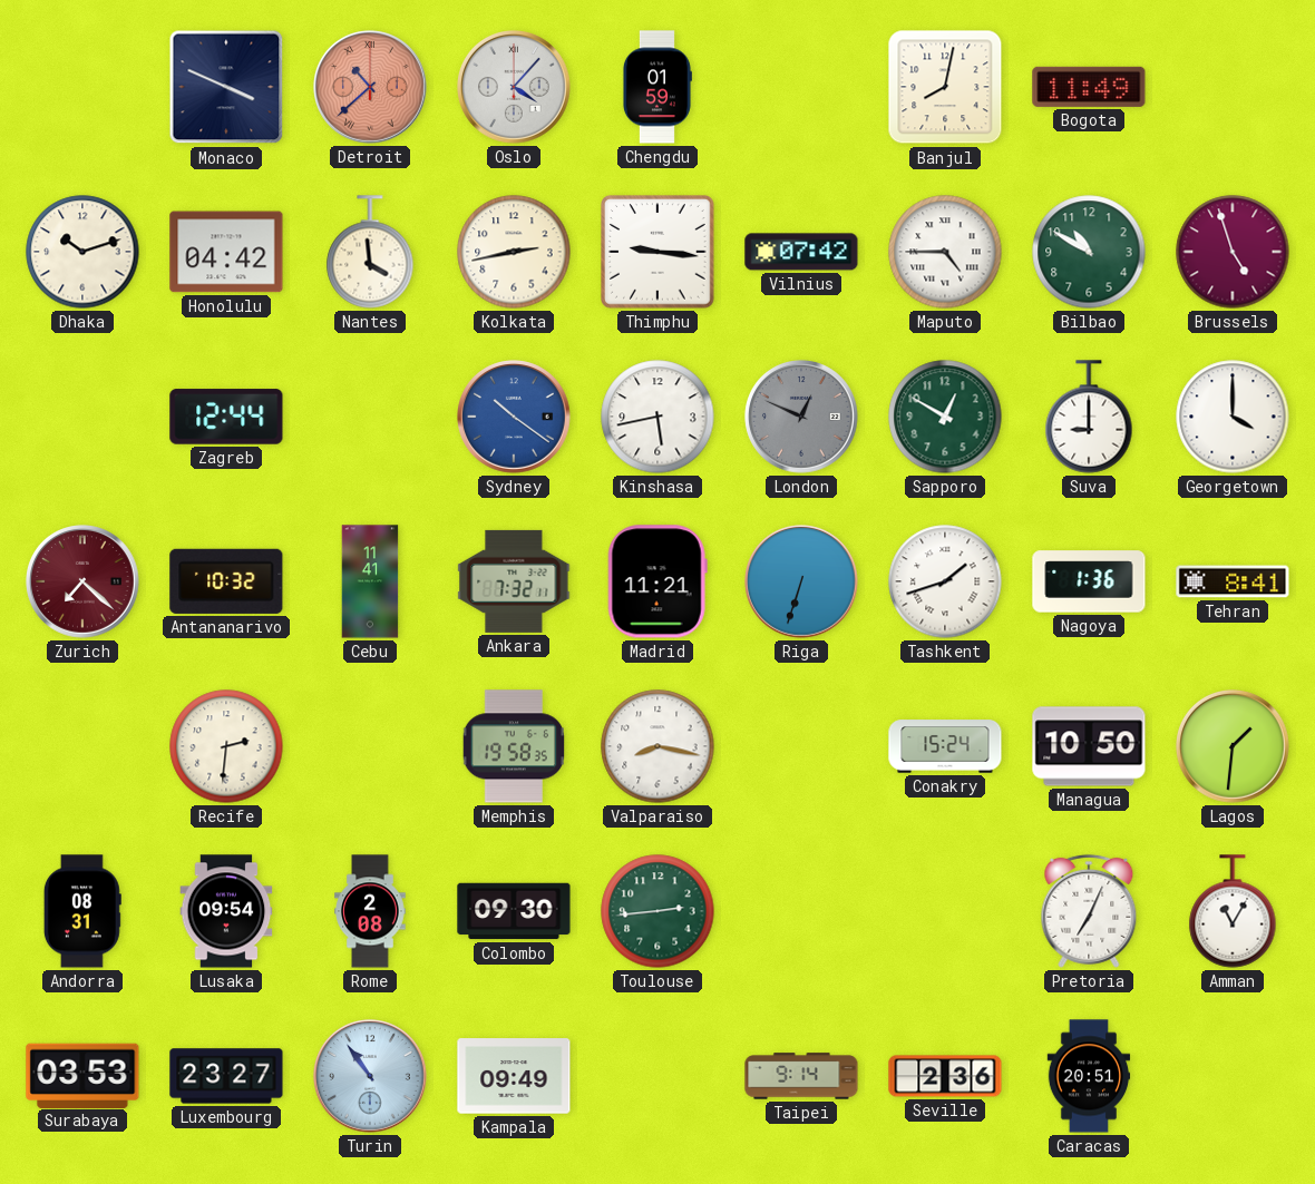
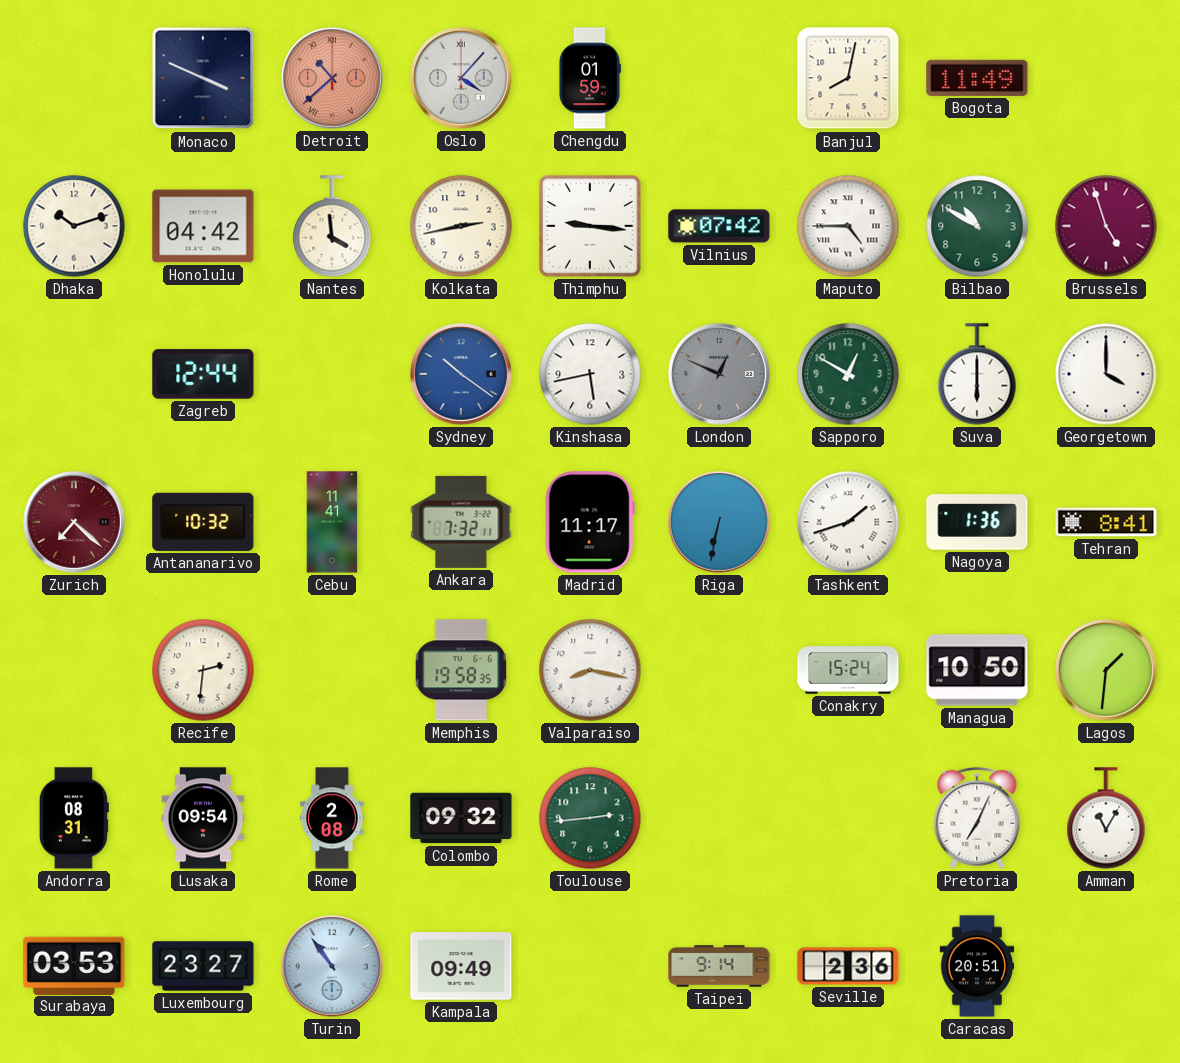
Suva: 9:00 -> 6:00
Madrid: 11:21 -> 11:17
Riga: 6:33 -> 6:32
Colombo: 09:30 -> 09:32
